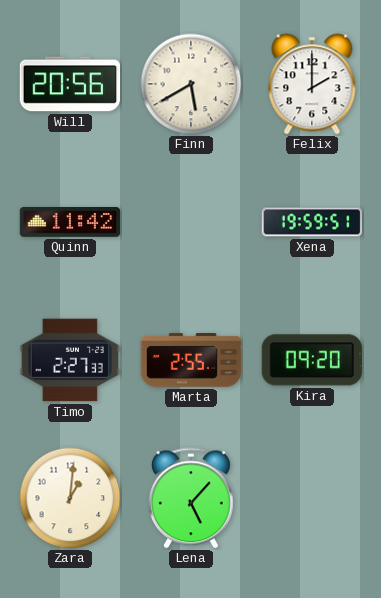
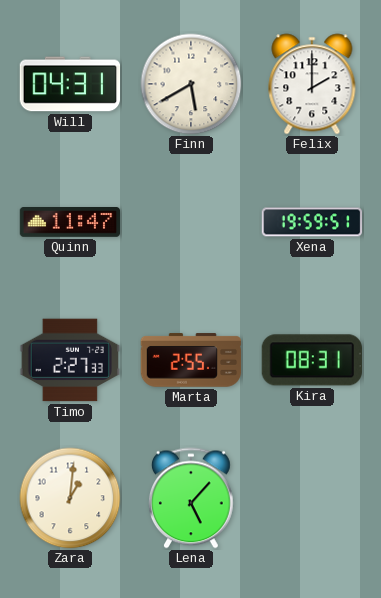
Will: 20:56 -> 04:31
Quinn: 11:42 -> 11:47
Kira: 09:20 -> 08:31
